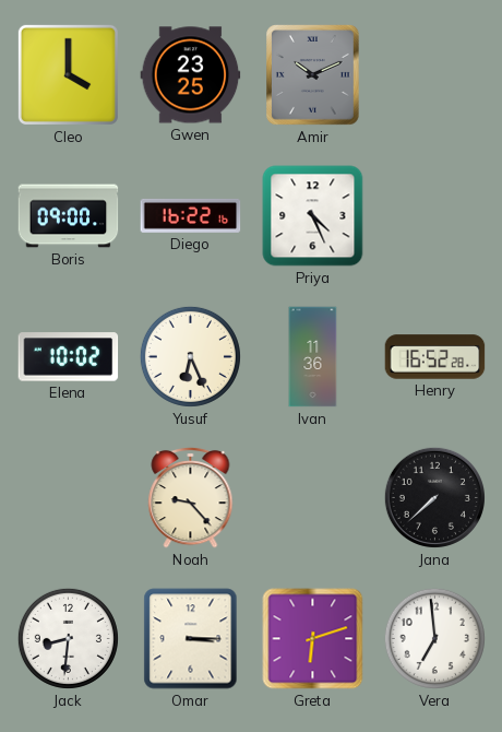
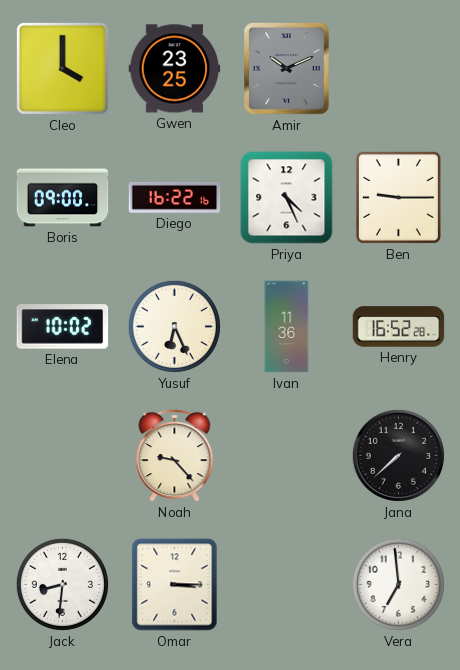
Ben: none -> 9:15
Greta: 6:12 -> none
